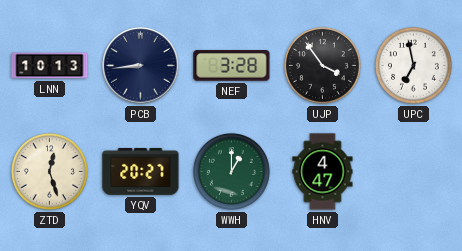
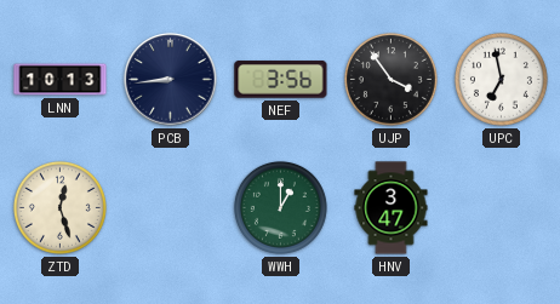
NEF: 3:28 -> 3:56
YQV: 20:27 -> none
HNV: 4:47 -> 3:47
